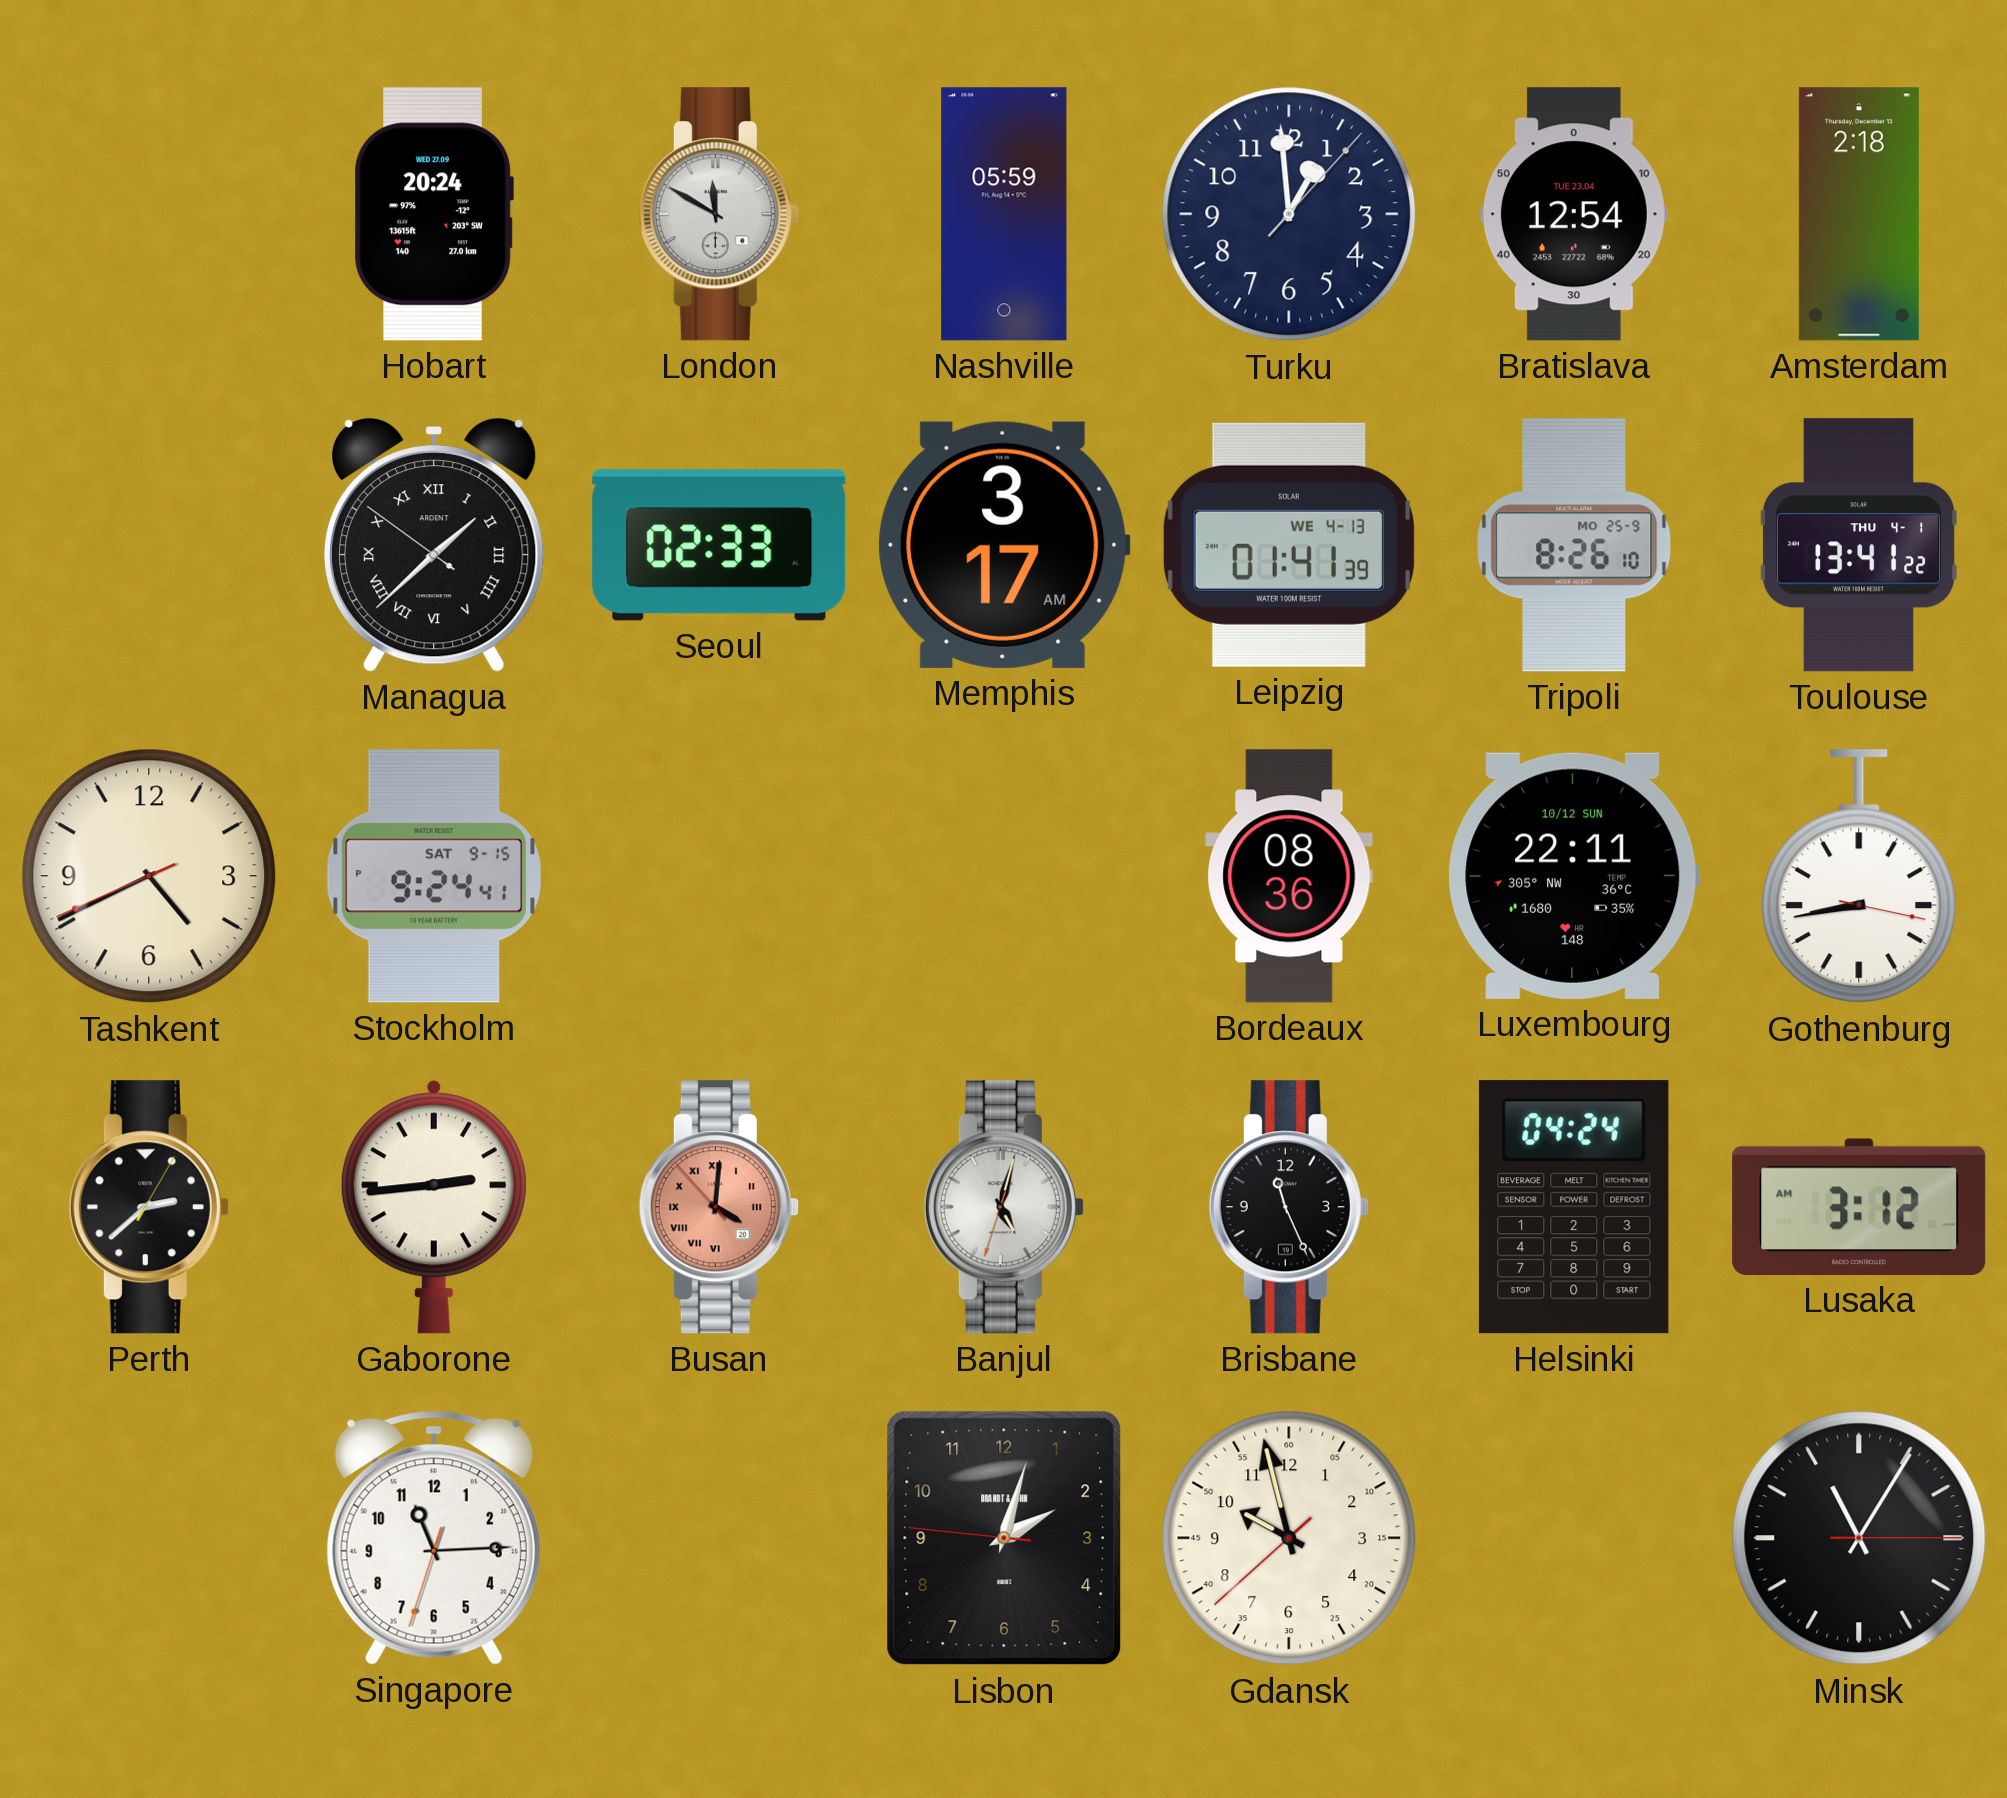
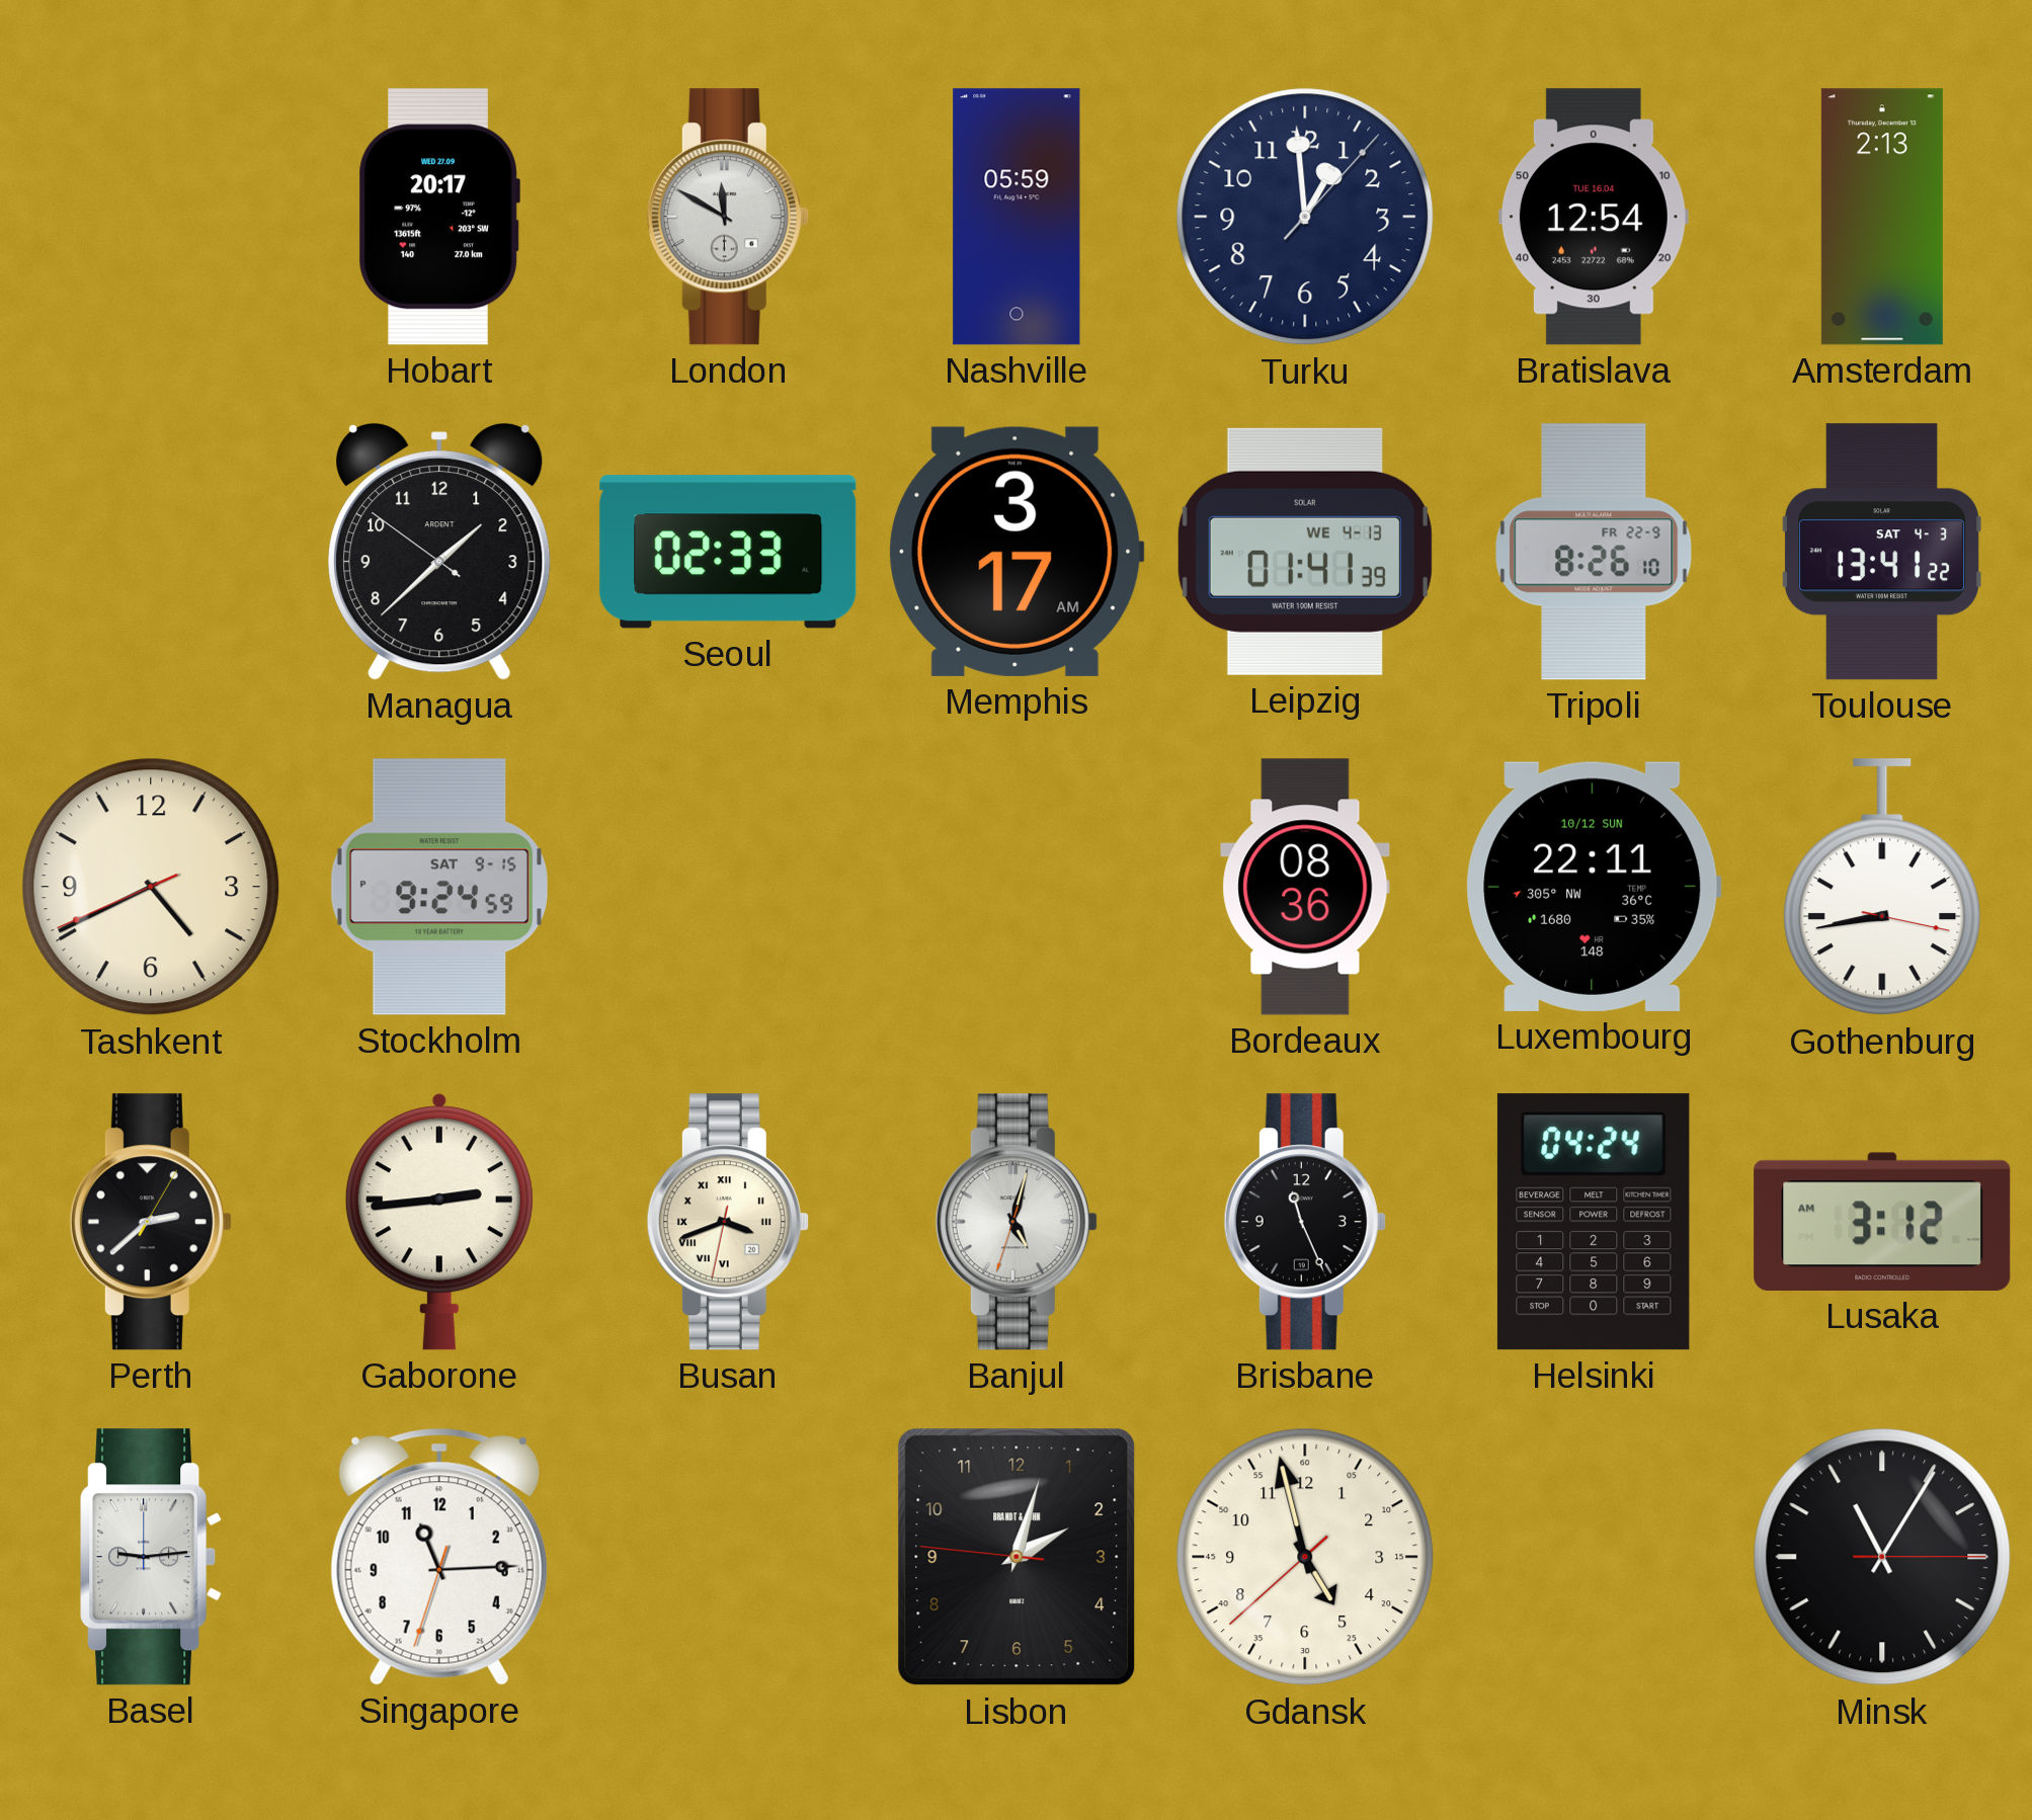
Hobart: 20:24 -> 20:17
Bratislava date: TUE 23.04 -> TUE 16.04
Amsterdam: 2:18 -> 2:13
Managua numerals: Roman -> Arabic
Tripoli date: MO 25-9 -> FR 22-9
Toulouse date: THU 4-1 -> SAT 4-3
Stockholm: 9:24:41 PM -> 9:24:59 PM
Busan: 4:00 -> 3:41
Busan dial: salmon -> cream
Basel: none -> 9:14
Gdansk: 9:57 -> 4:57
